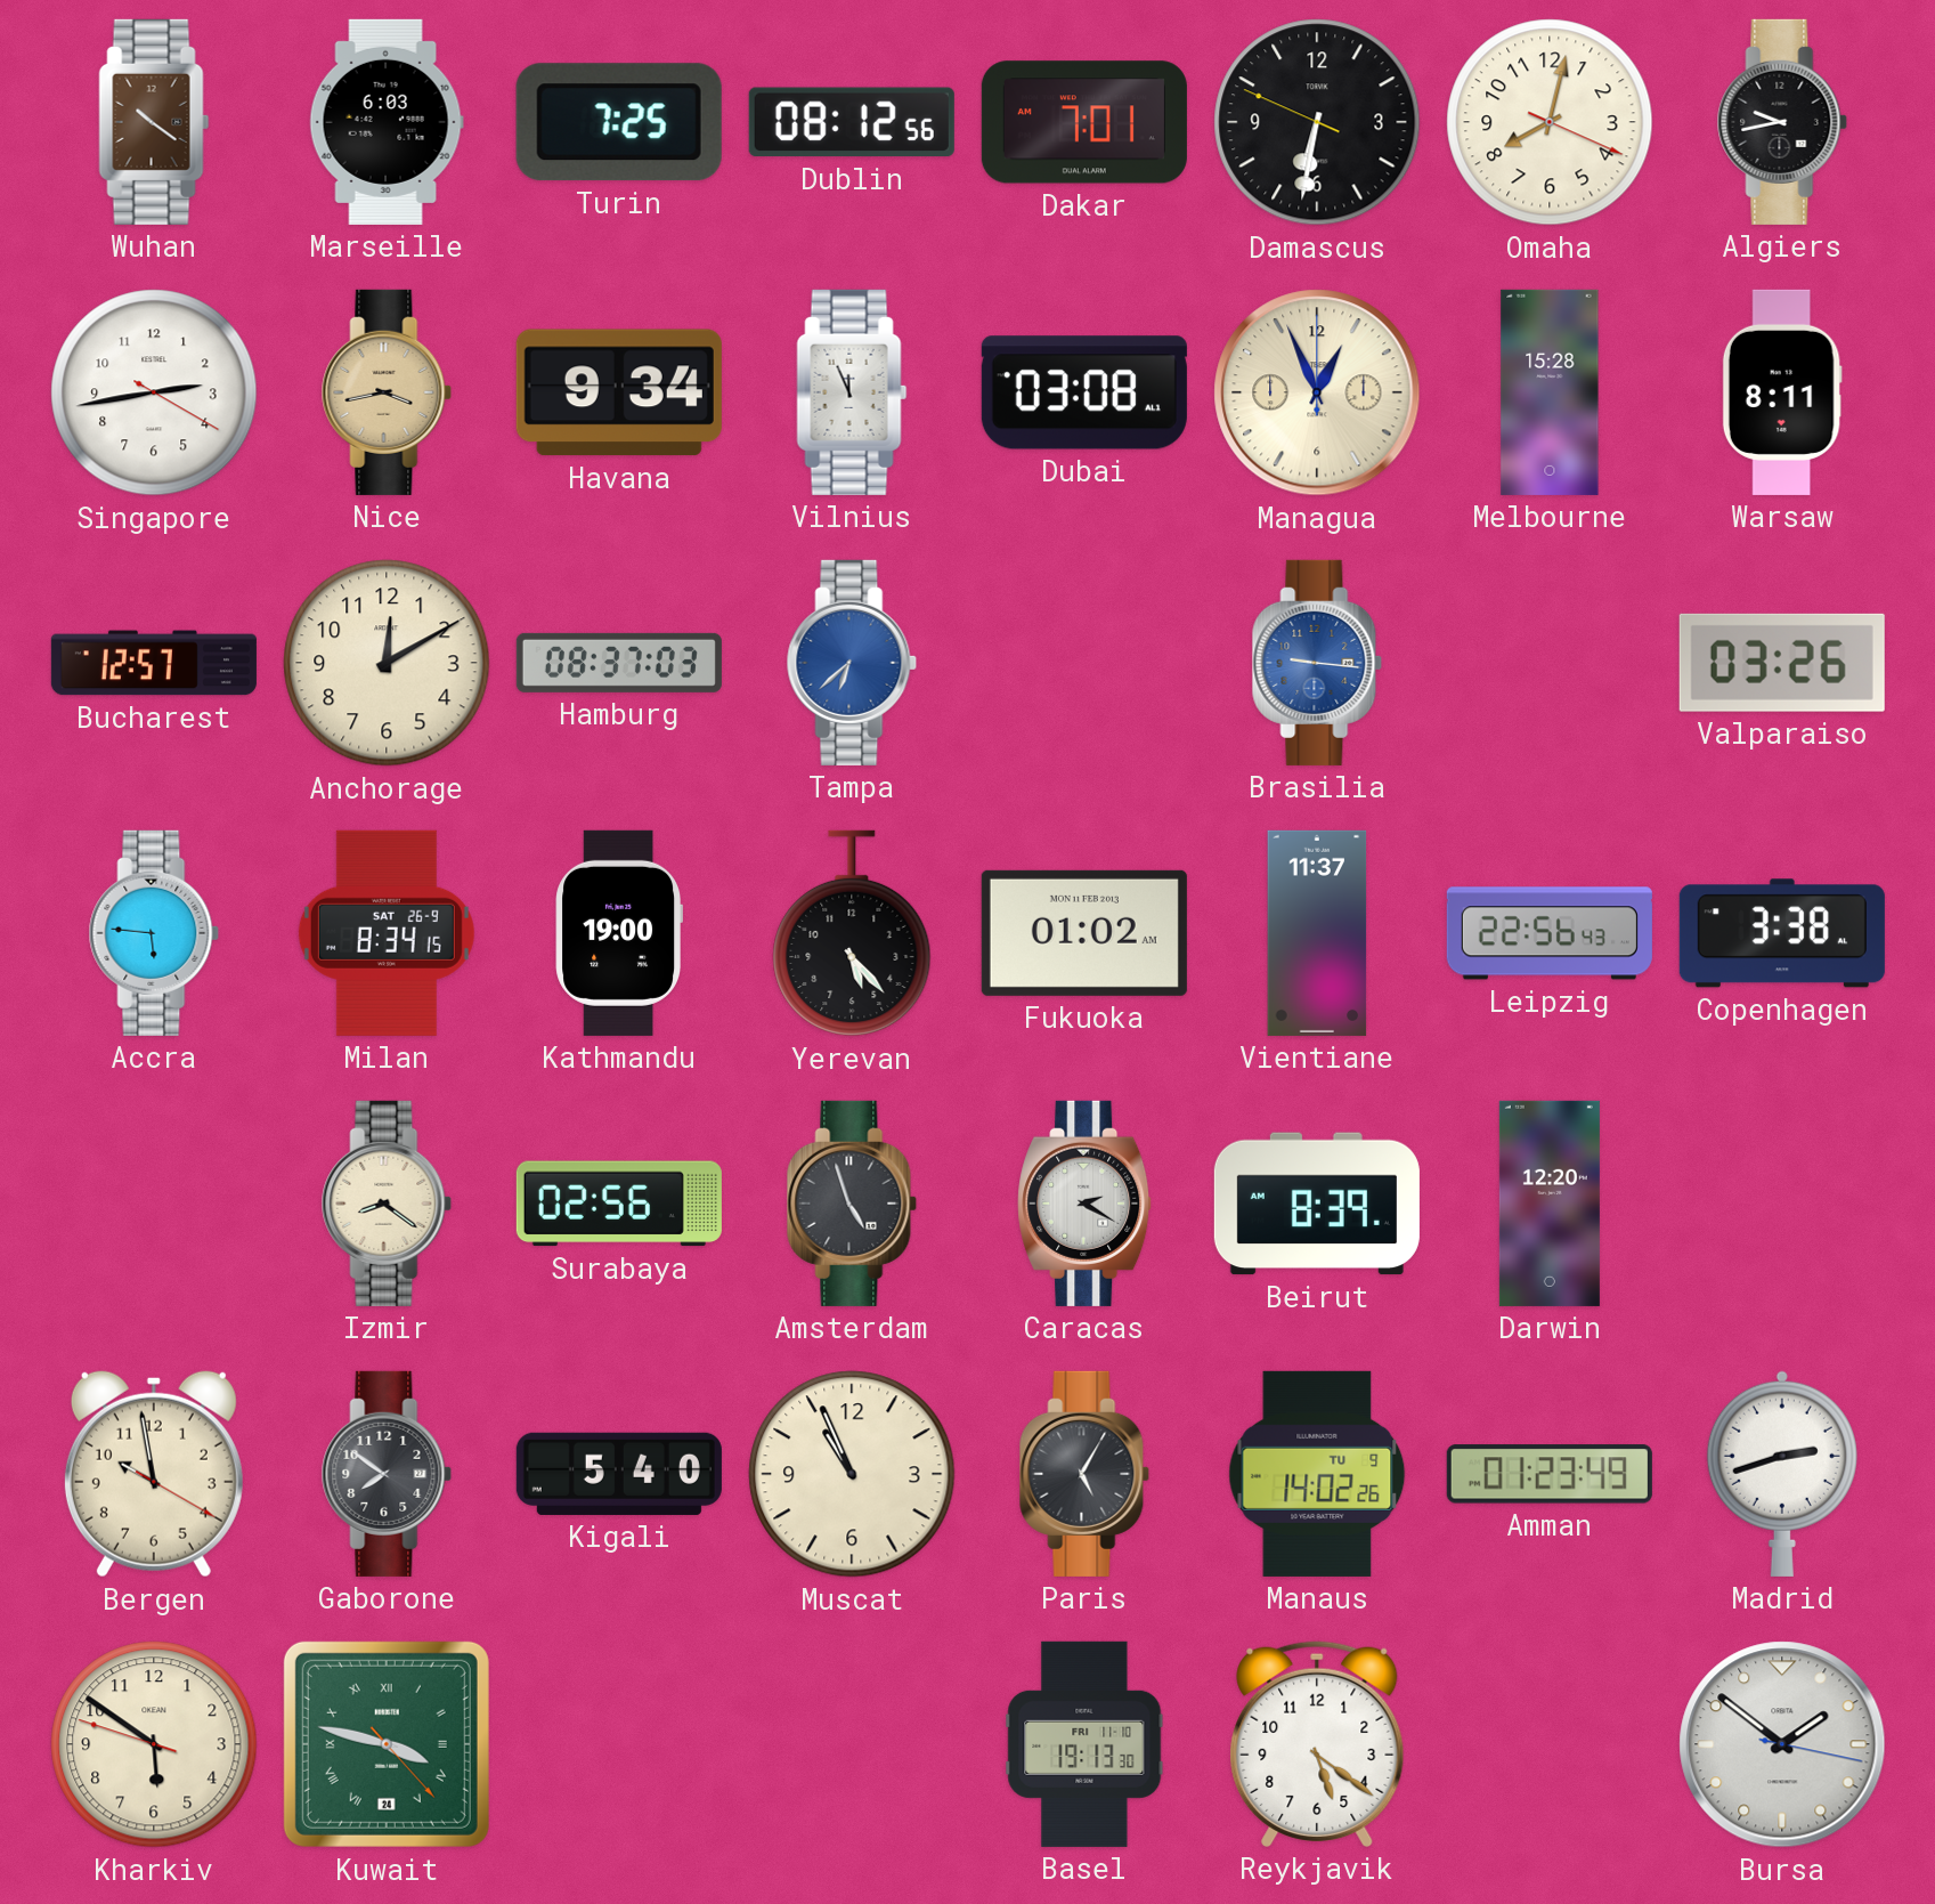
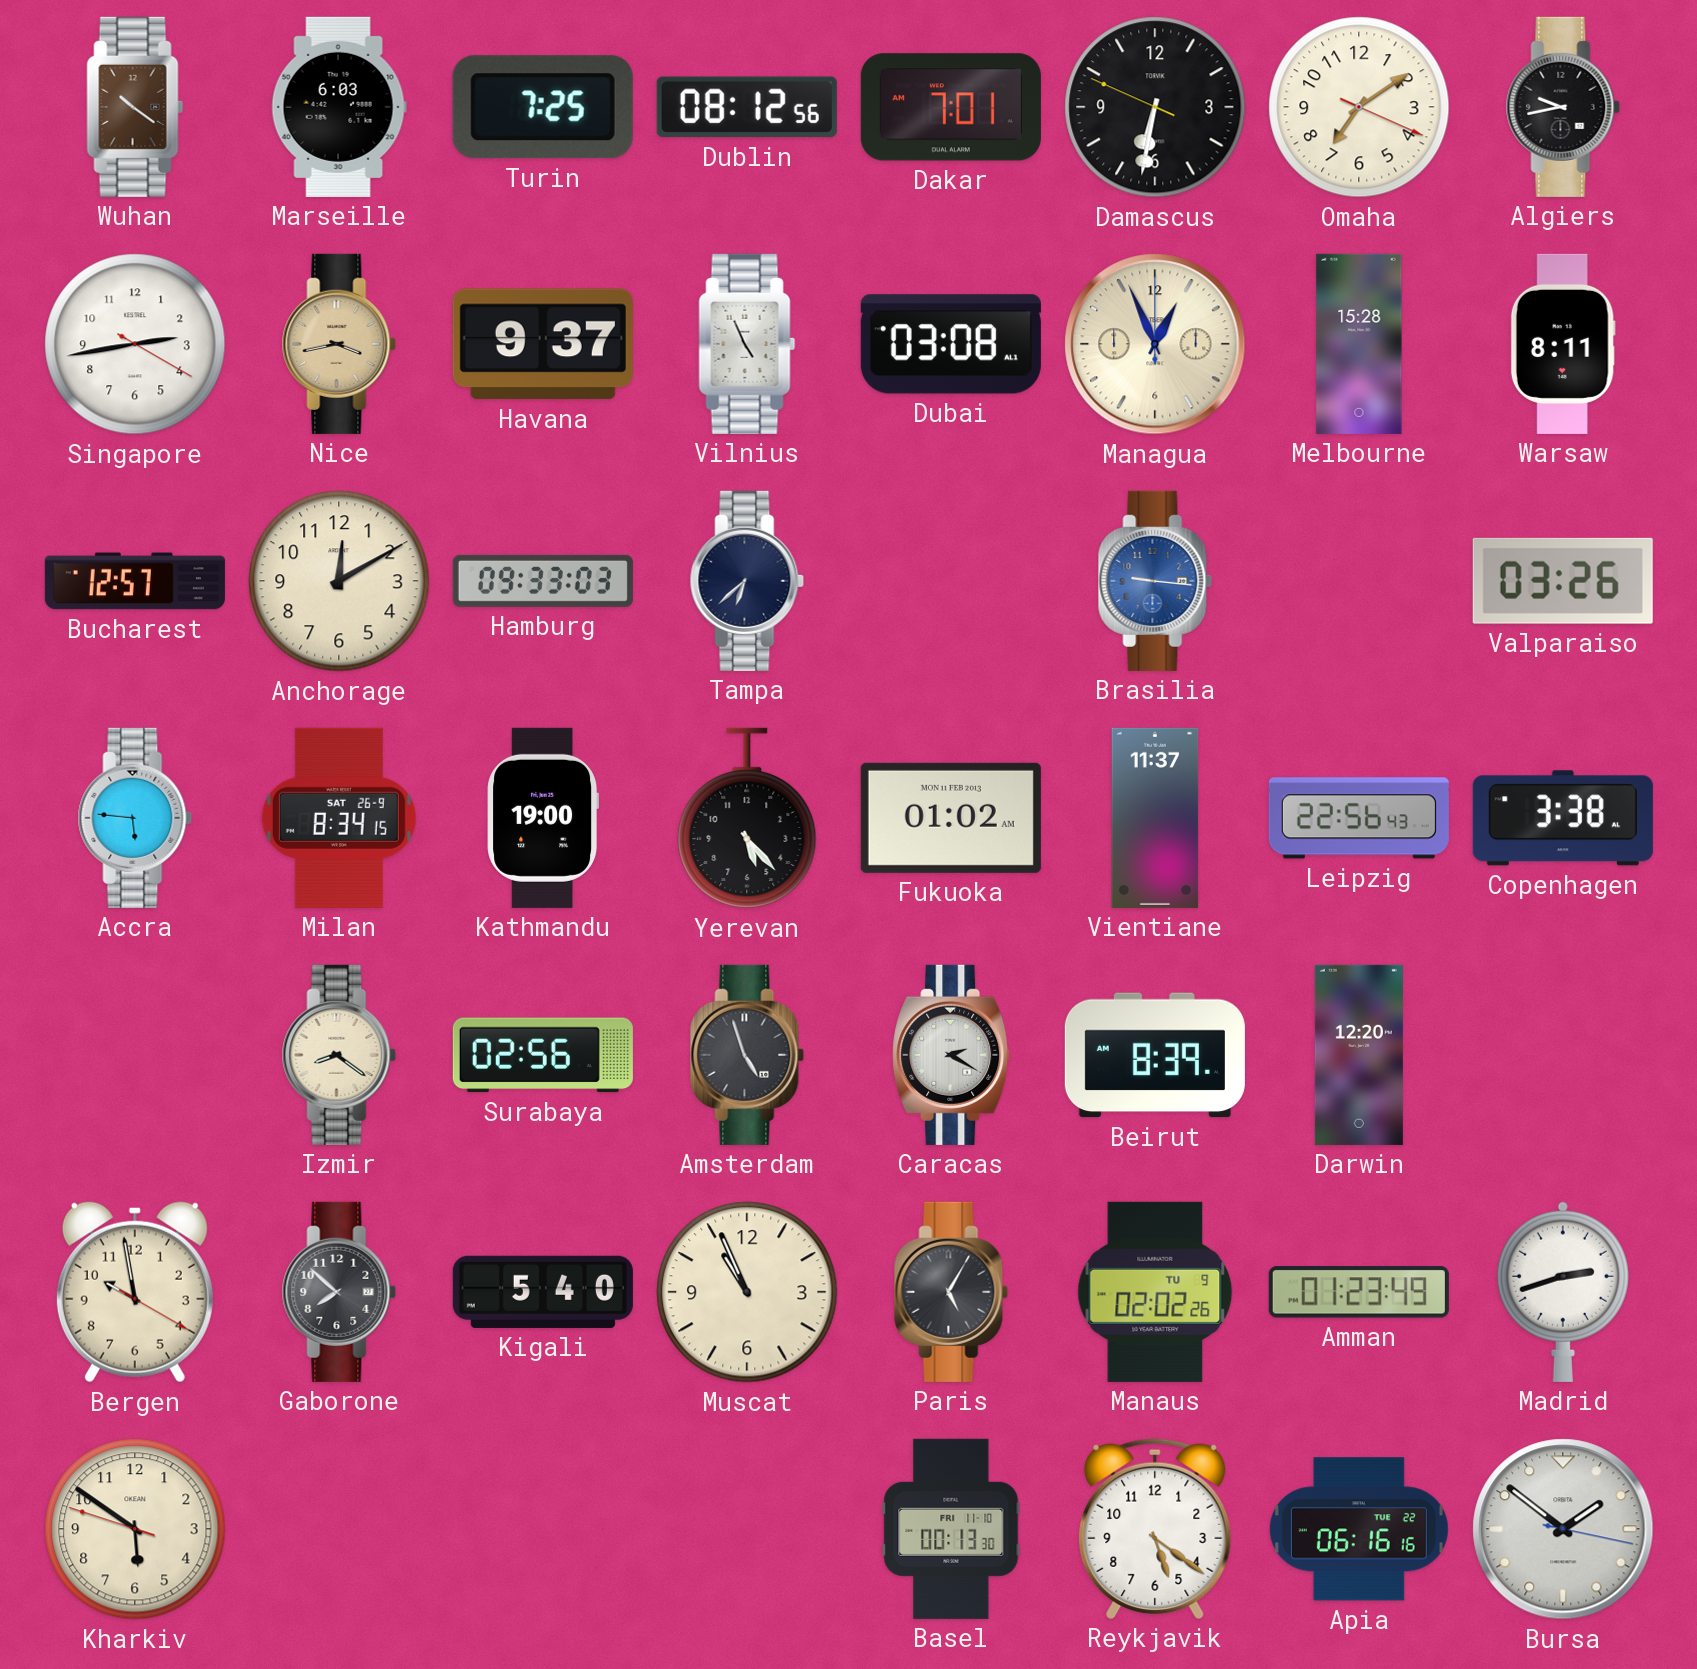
Omaha: 8:02 -> 7:09
Havana: 9:34 -> 9:37
Vilnius: 11:56 -> 4:56
Hamburg: 08:37 -> 09:33
Tampa dial: blue -> navy
Gaborone: 7:51 -> 7:52
Manaus: 14:02 -> 02:02
Kuwait: 3:47 -> none
Basel: 19:13 -> 00:13
Apia: none -> 06:16
